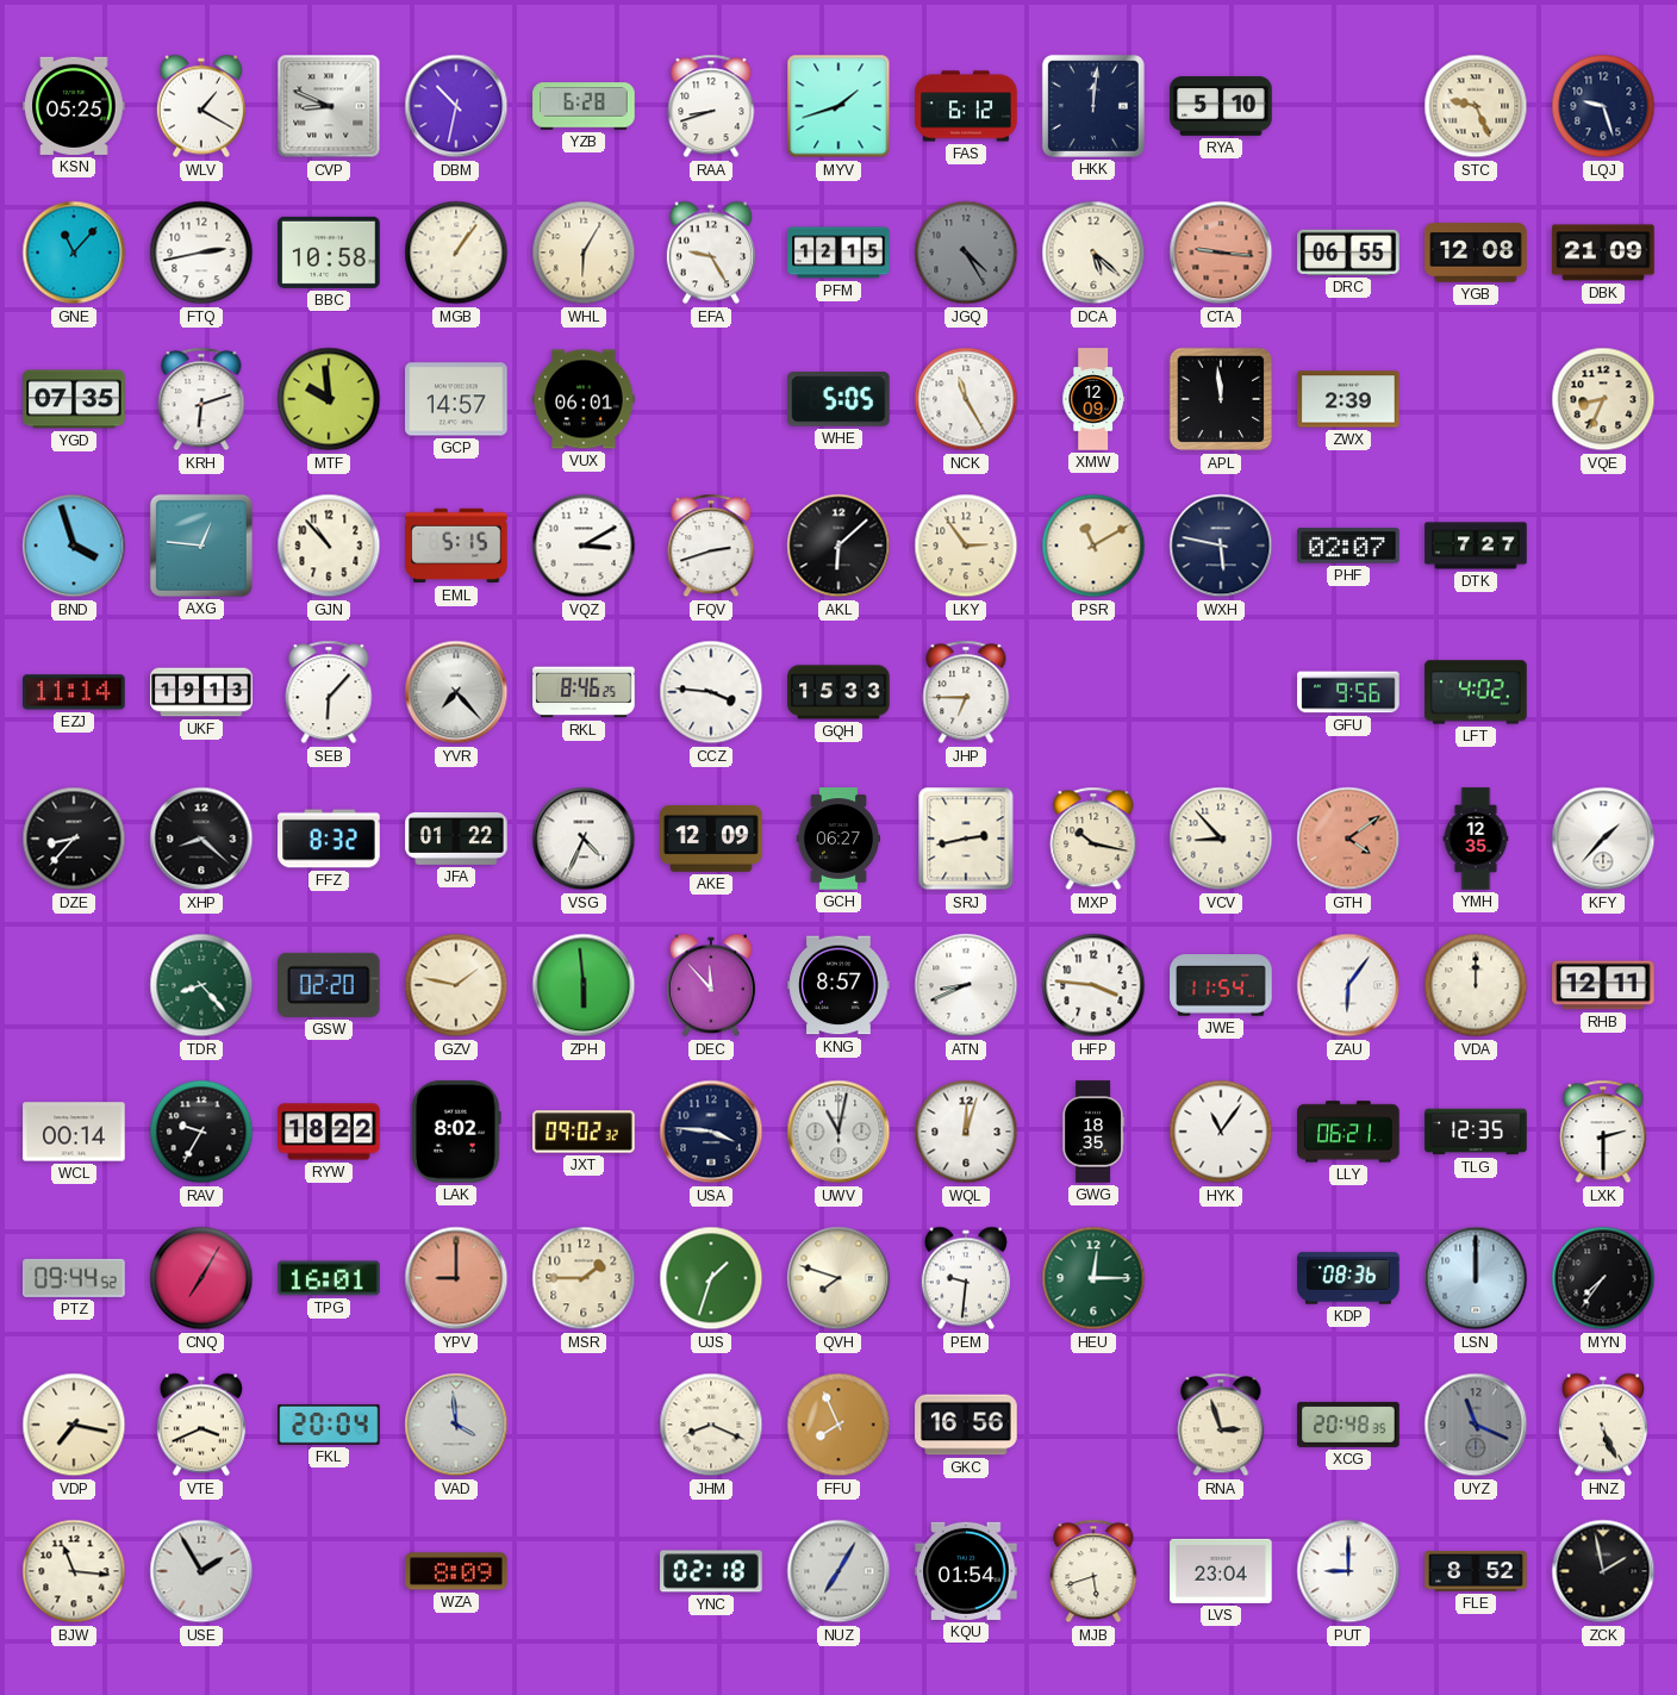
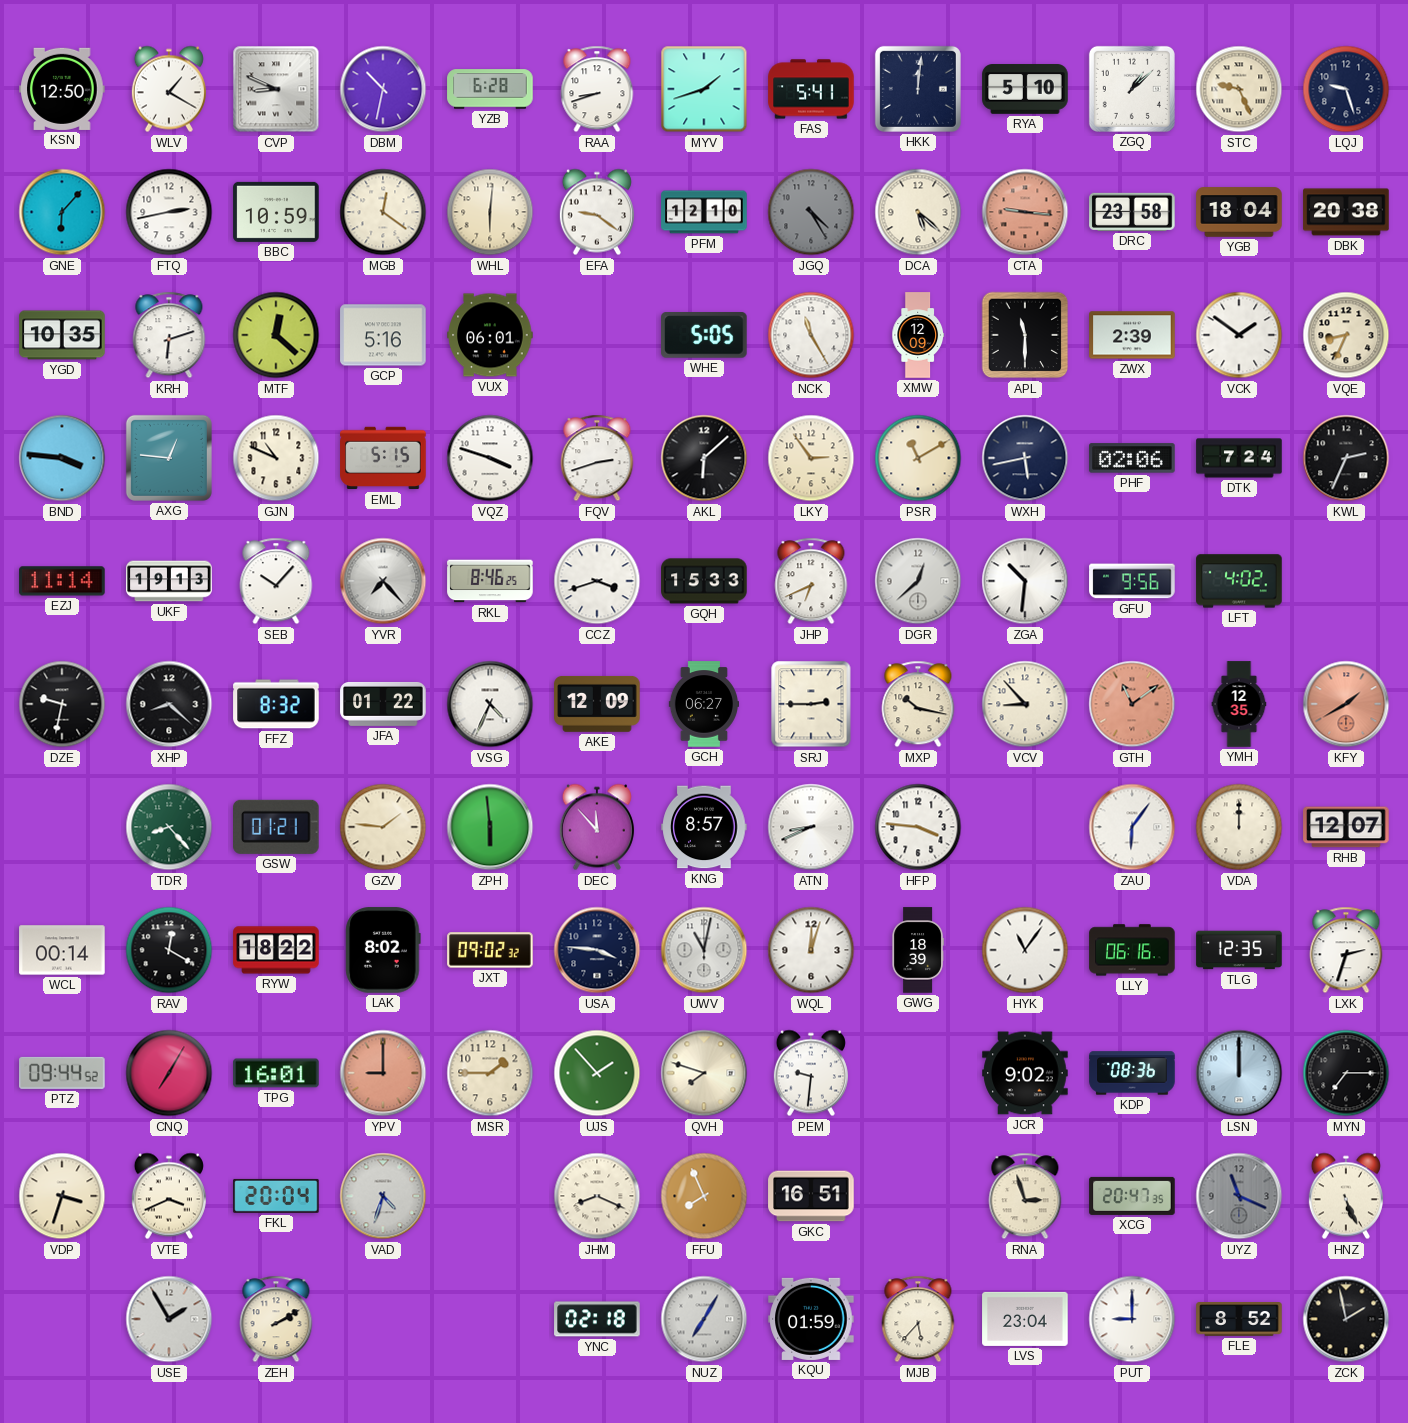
KSN: 05:25 -> 12:50
FAS: 6:12 -> 5:41
ZGQ: none -> 1:08
GNE: 11:07 -> 6:07
BBC: 10:58 -> 10:59
MGB: 1:06 -> 12:21
WHL: 6:05 -> 6:01
EFA: 9:25 -> 9:21
PFM: 12:15 -> 12:10
DRC: 06:55 -> 23:58
YGB: 12:08 -> 18:04
DBK: 21:09 -> 20:38
YGD: 07:35 -> 10:35
MTF: 9:59 -> 12:22
GCP: 14:57 -> 5:16
APL: 11:59 -> 11:30
VCK: none -> 1:51
BND: 3:57 -> 3:46
GJN: 10:53 -> 10:49
VQZ: 3:10 -> 3:48
WXH: 5:47 -> 5:43
PHF: 02:07 -> 02:06
DTK: 7:27 -> 7:24
KWL: none -> 2:34
SEB: 6:07 -> 10:07
CCZ: 3:46 -> 3:42
JHP: 6:45 -> 6:41
DGR: none -> 12:38
ZGA: none -> 10:31
DZE: 8:37 -> 9:32
SRJ: 2:43 -> 2:45
GTH: 4:09 -> 11:09
KFY: 1:37 -> 1:40
KFY dial: white -> salmon
GSW: 02:20 -> 01:21
GZV: 1:47 -> 1:46
JWE: 11:54 -> none
RHB: 12:11 -> 12:07
RAV: 9:35 -> 12:20
GWG: 18:35 -> 18:39
LLY: 06:21 -> 06:16
LXK: 2:30 -> 2:33
UJS: 1:33 -> 1:53
HEU: 12:15 -> none
JCR: none -> 9:02
MYN: 7:36 -> 7:15
VDP: 7:17 -> 3:33
VAD: 3:59 -> 4:33
GKC: 16:56 -> 16:51
XCG: 20:48 -> 20:47
BJW: 11:16 -> none
ZEH: none -> 2:10
WZA: 8:09 -> none
KQU: 01:54 -> 01:59
MJB: 5:42 -> 5:37
